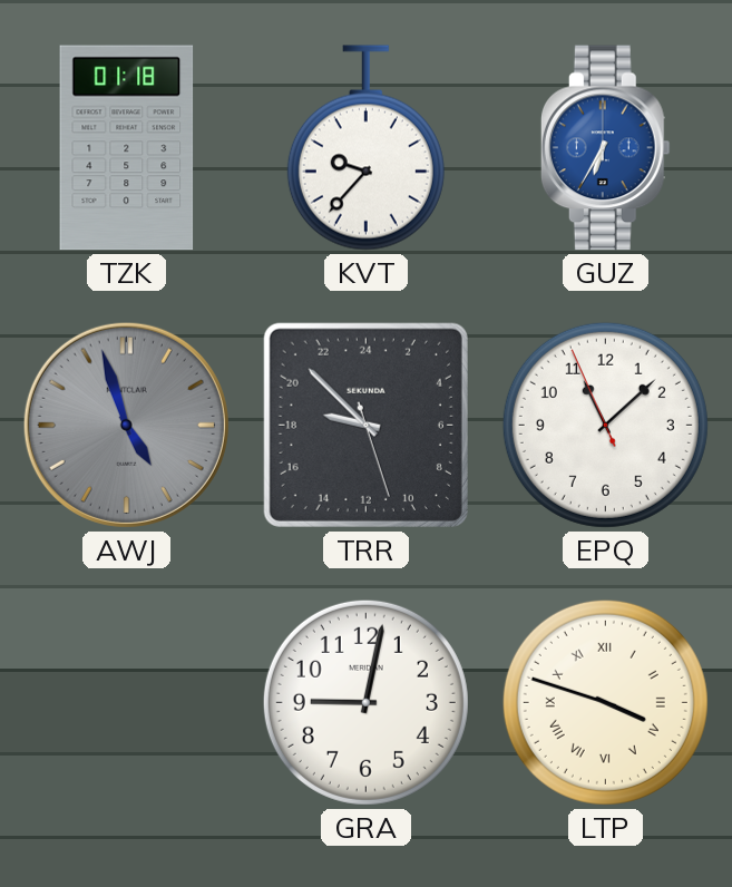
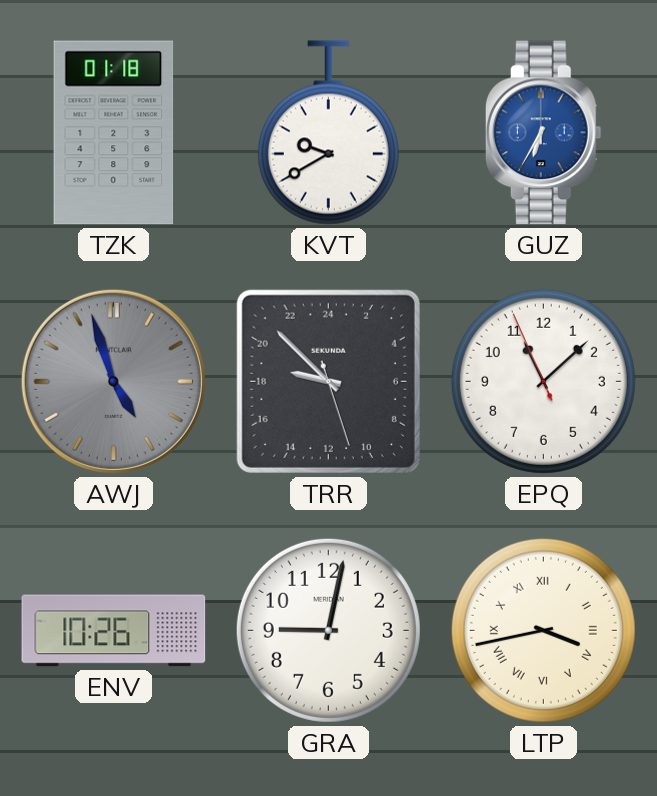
KVT: 9:37 -> 9:40
ENV: none -> 10:26
LTP: 3:48 -> 3:43
